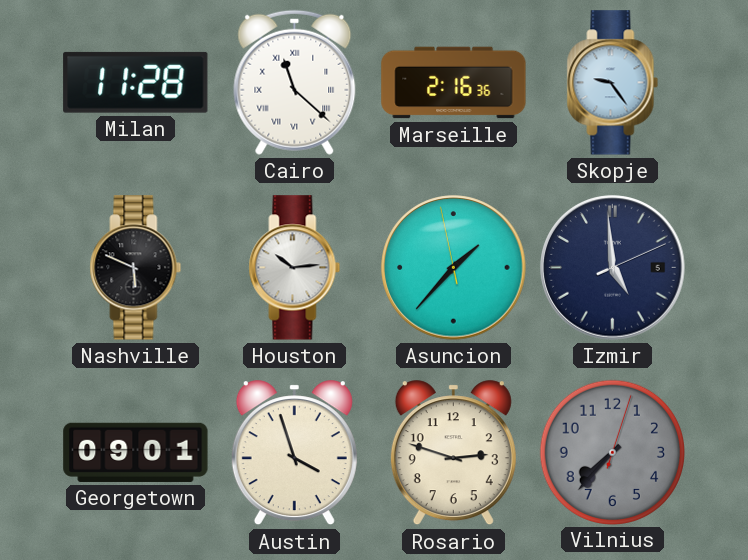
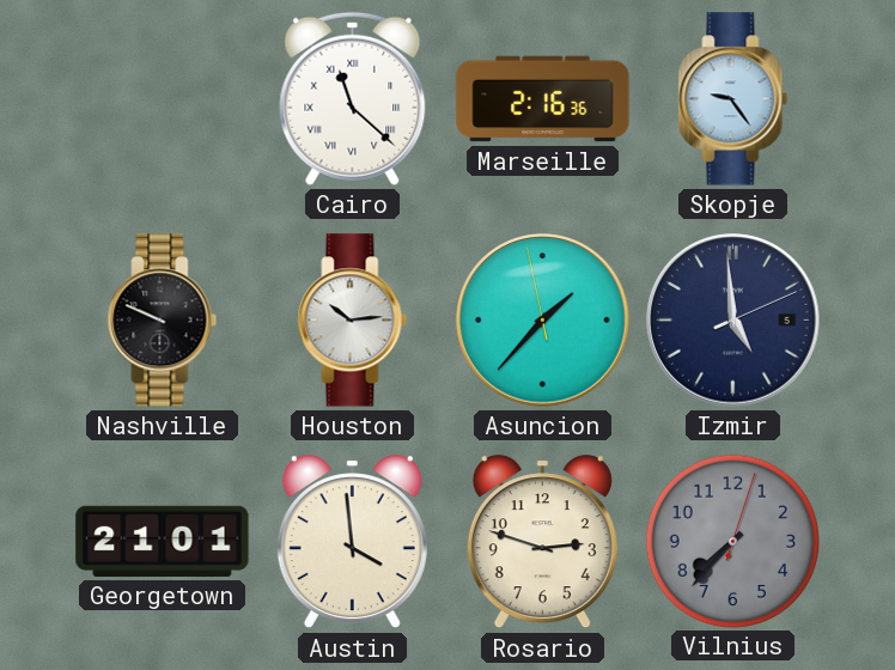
Milan: 11:28 -> none
Nashville: 5:49 -> 9:49
Georgetown: 09:01 -> 21:01
Austin: 3:57 -> 3:59
